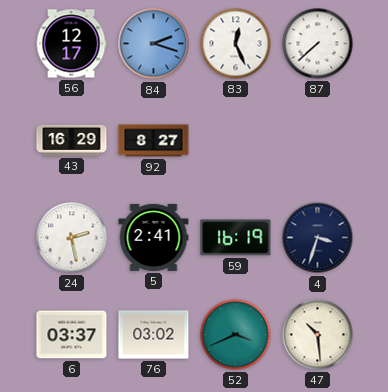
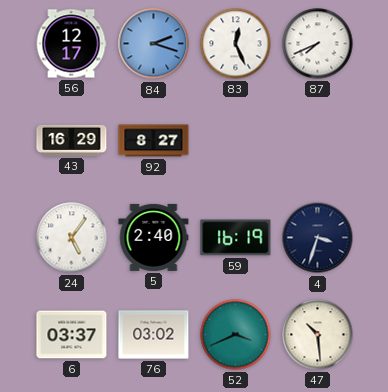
87: 7:38 -> 7:41
24: 2:28 -> 5:06
5: 2:41 -> 2:40
